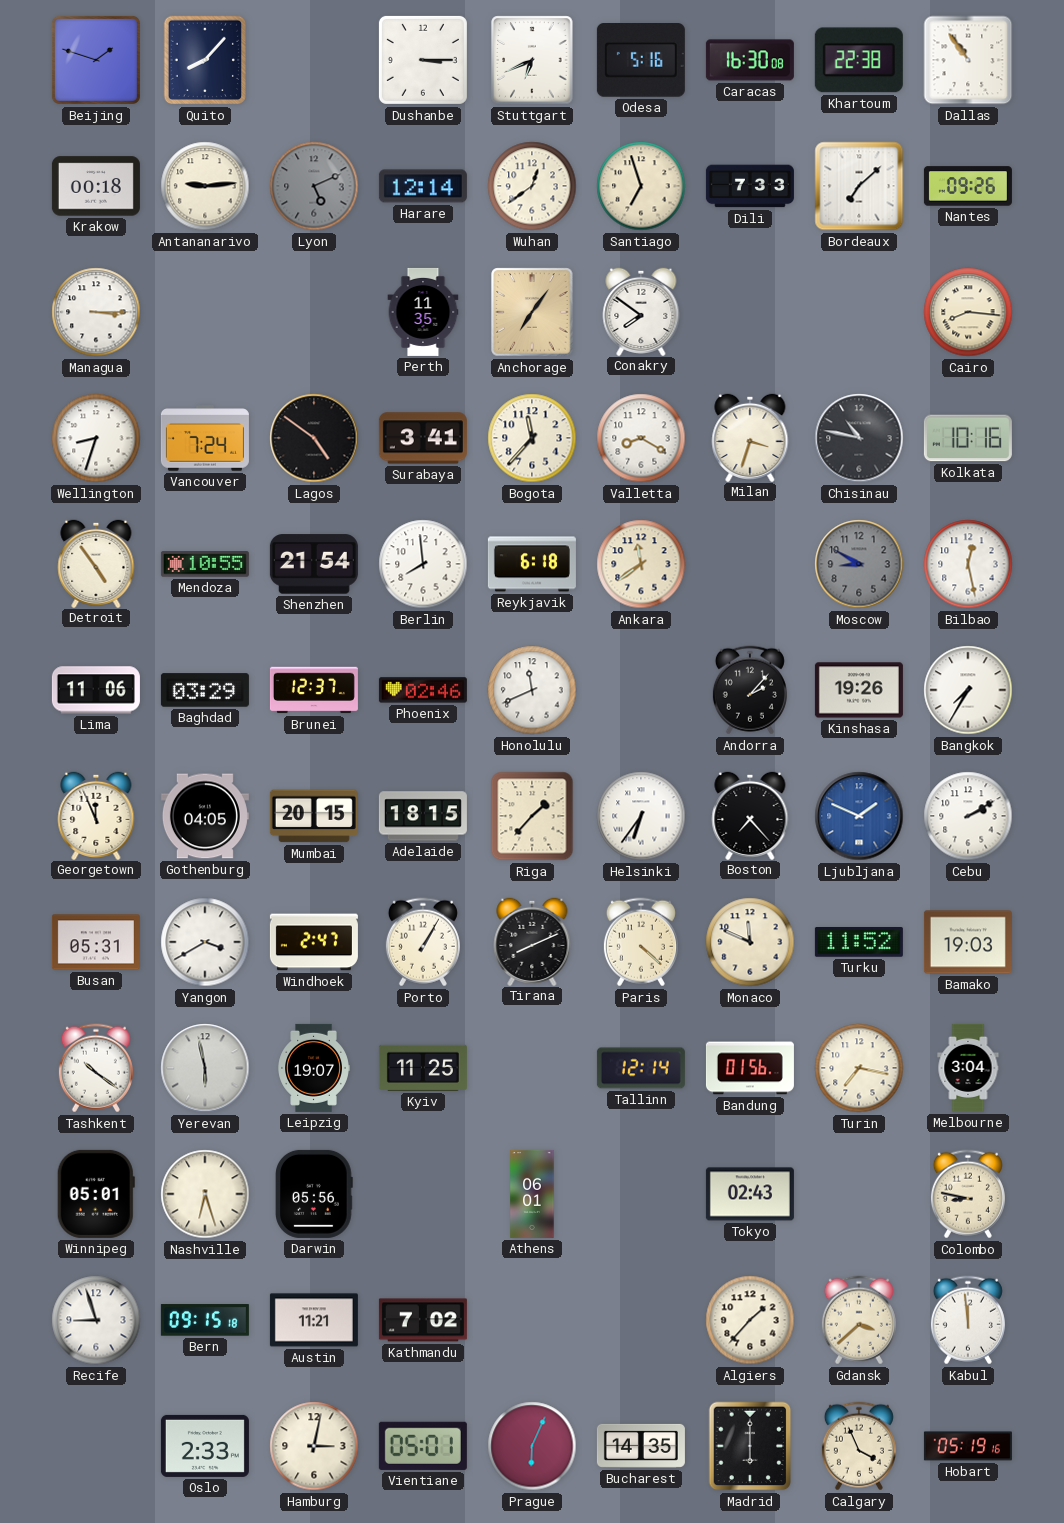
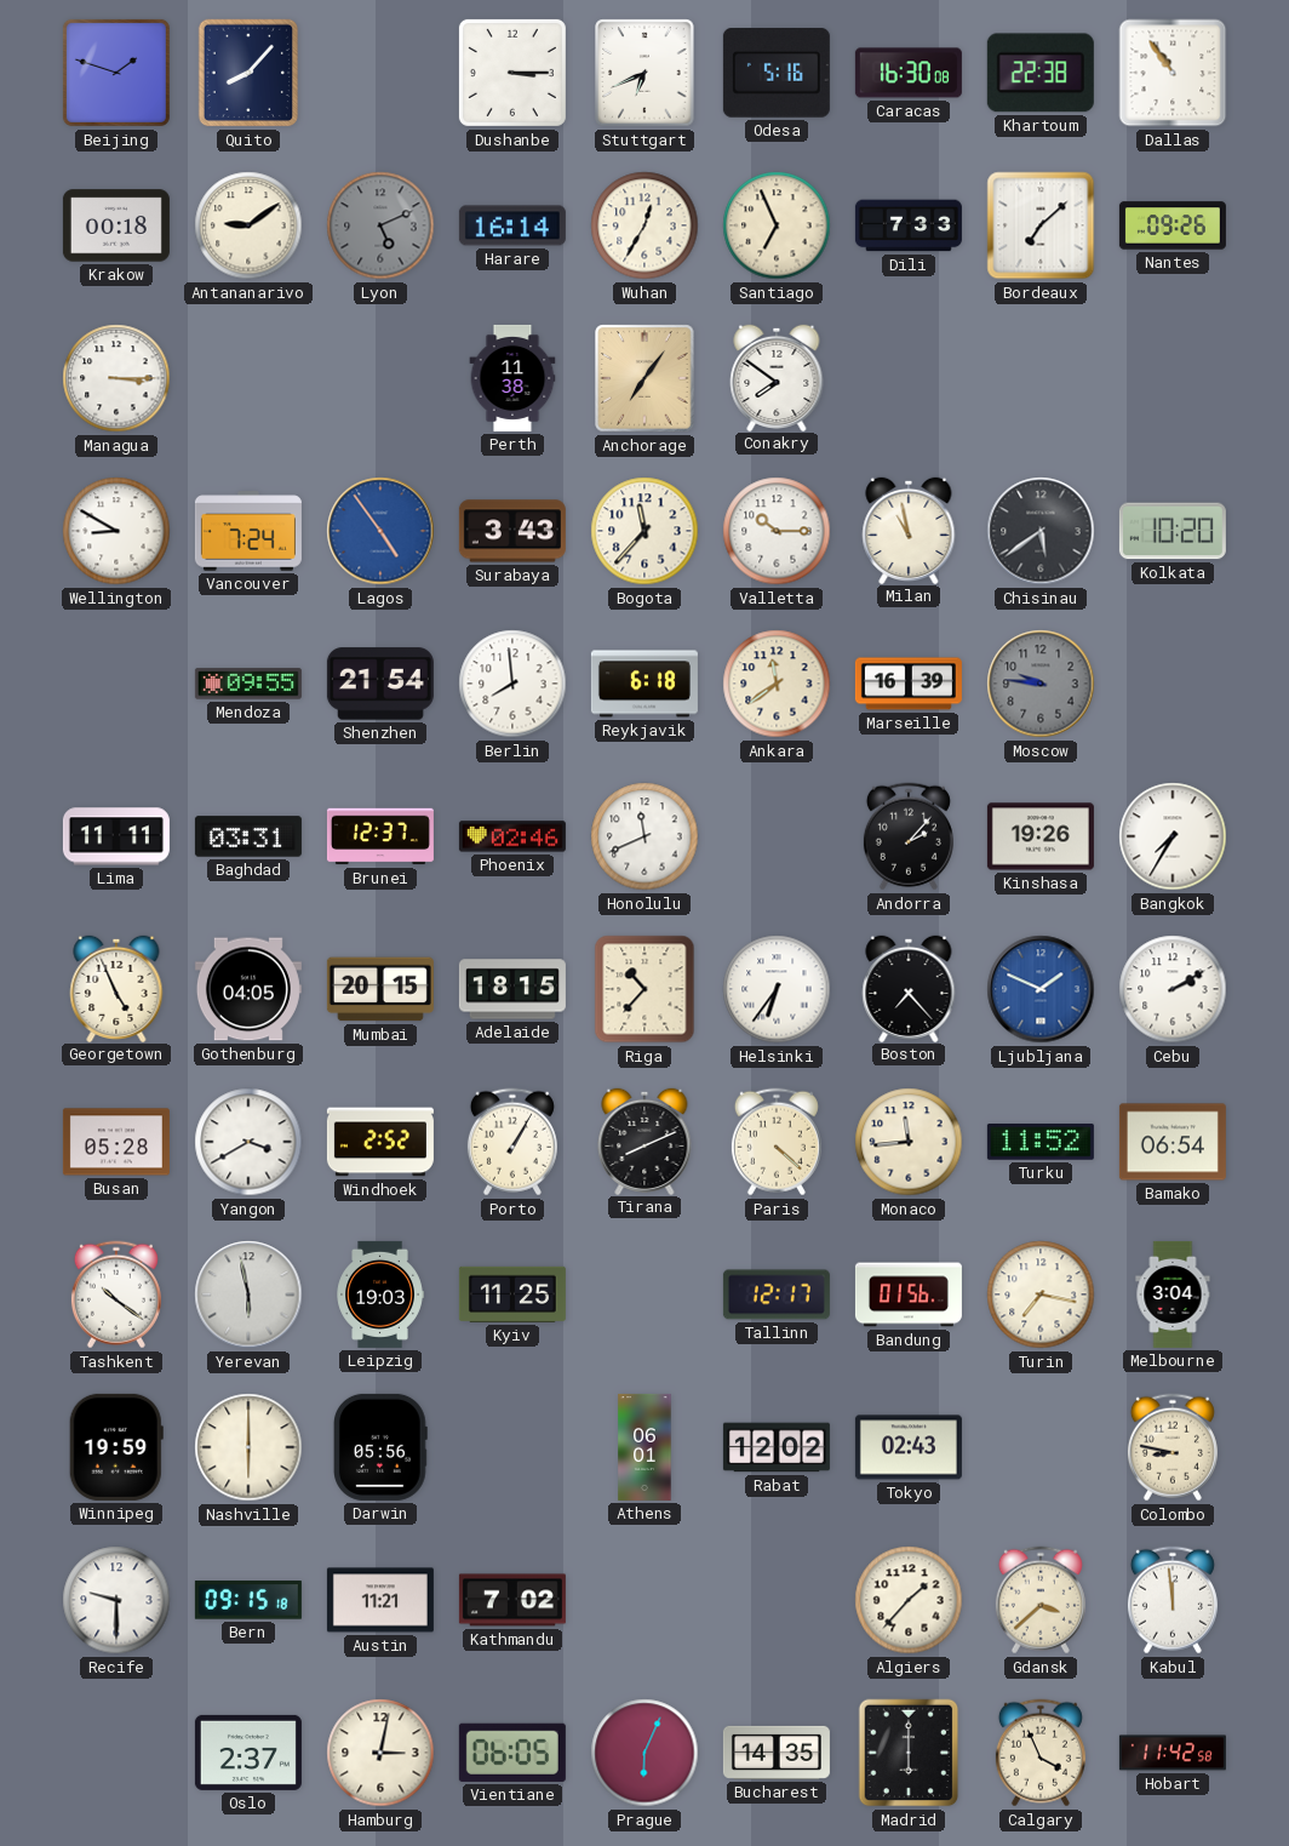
Antananarivo: 9:14 -> 9:09
Harare: 12:14 -> 16:14
Wuhan: 12:39 -> 12:35
Santiago: 6:57 -> 6:56
Perth: 11:35 -> 11:38
Cairo: 8:16 -> none
Wellington: 8:33 -> 8:50
Lagos: 4:51 -> 4:54
Lagos dial: black -> blue
Surabaya: 3:41 -> 3:43
Valletta: 8:20 -> 10:15
Milan: 3:33 -> 10:58
Chisinau: 10:47 -> 5:39
Kolkata: 10:16 -> 10:20
Detroit: 4:54 -> none
Mendoza: 10:55 -> 09:55
Marseille: none -> 16:39
Moscow: 8:50 -> 9:46
Bilbao: 12:28 -> none
Lima: 11:06 -> 11:11
Baghdad: 03:29 -> 03:31
Georgetown: 11:56 -> 4:56
Riga: 1:37 -> 10:37
Busan: 05:31 -> 05:28
Windhoek: 2:47 -> 2:52
Monaco: 11:49 -> 11:44
Bamako: 19:03 -> 06:54
Leipzig: 19:07 -> 19:03
Tallinn: 12:14 -> 12:17
Winnipeg: 05:01 -> 19:59
Nashville: 6:27 -> 6:00
Rabat: none -> 12:02
Recife: 8:57 -> 9:30
Oslo: 2:33 -> 2:37
Vientiane: 05:01 -> 06:05
Hobart: 05:19 -> 11:42
